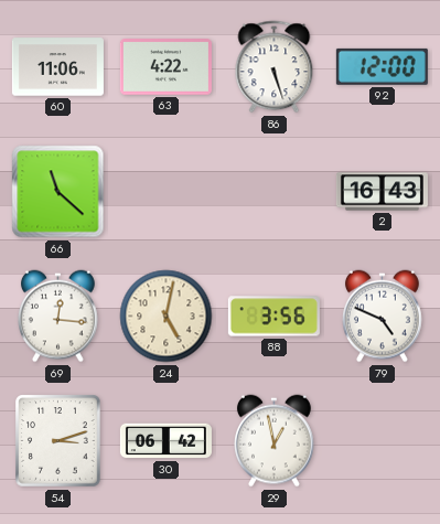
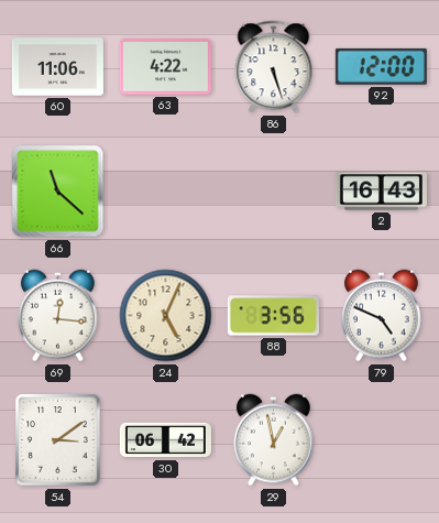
24: 5:02 -> 5:04
54: 3:12 -> 3:09
